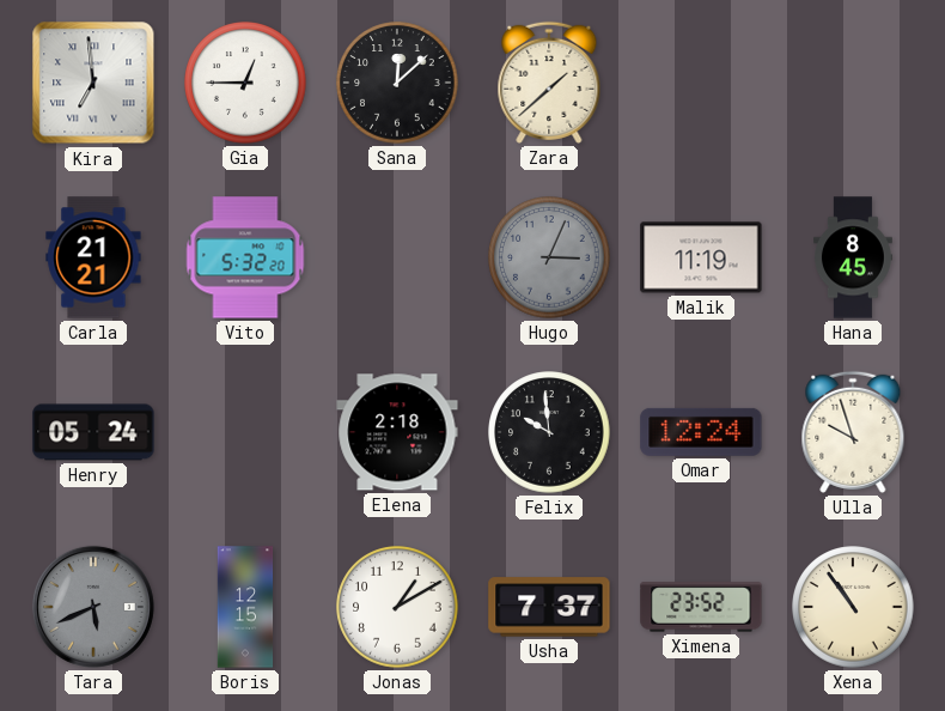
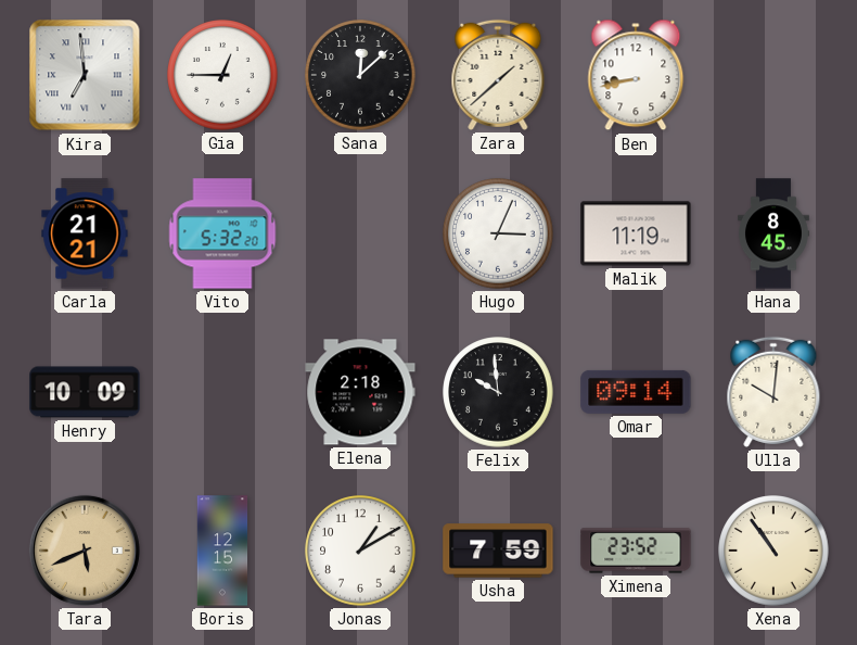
Ben: none -> 8:43
Hugo dial: grey -> white
Henry: 05:24 -> 10:09
Omar: 12:24 -> 09:14
Ulla: 9:57 -> 10:01
Tara dial: grey -> champagne
Usha: 7:37 -> 7:59
